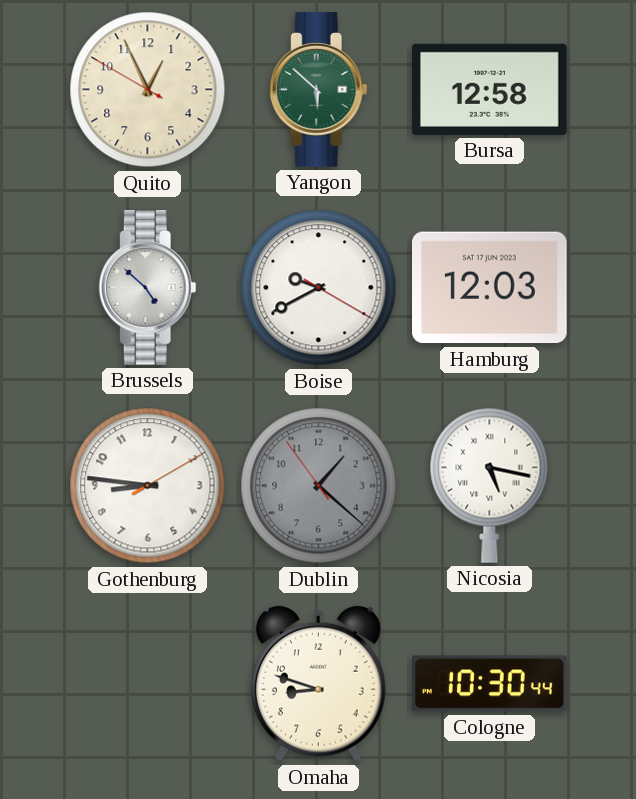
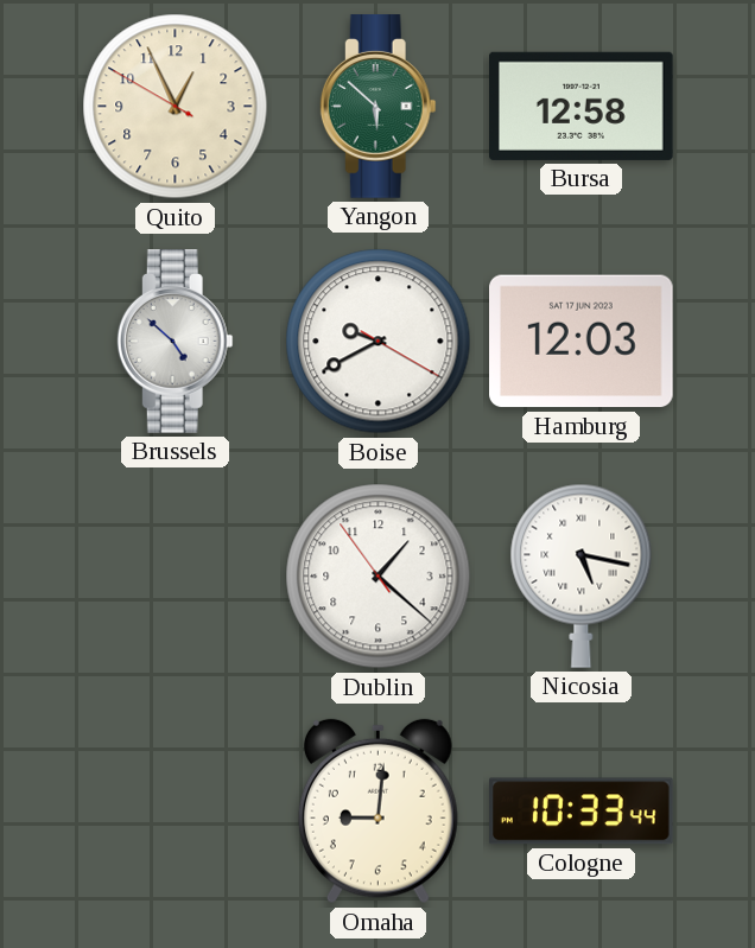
Gothenburg: 8:46 -> none
Dublin dial: grey -> white
Omaha: 8:48 -> 9:01
Cologne: 10:30 -> 10:33
